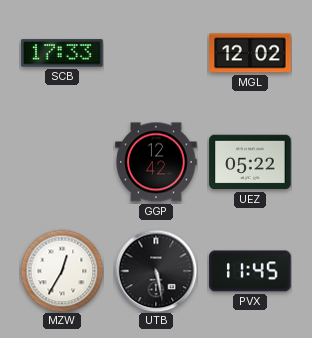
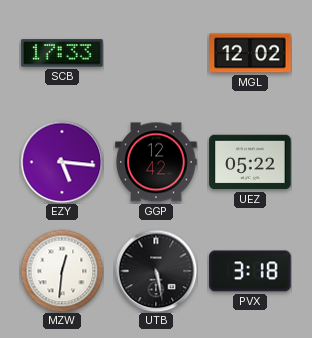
EZY: none -> 5:16
MZW: 12:35 -> 12:31
PVX: 11:45 -> 3:18
